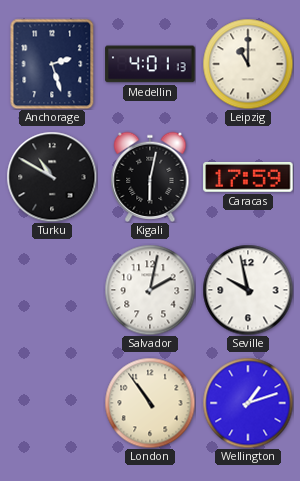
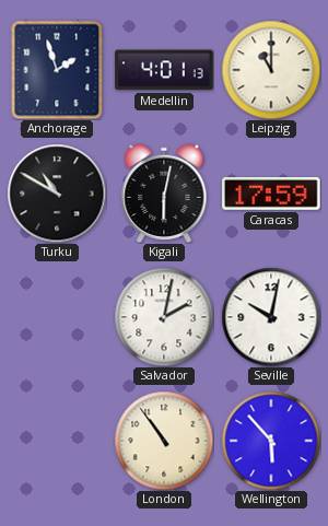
Anchorage: 2:27 -> 1:57
Seville: 9:58 -> 10:02
Wellington: 1:12 -> 5:53
